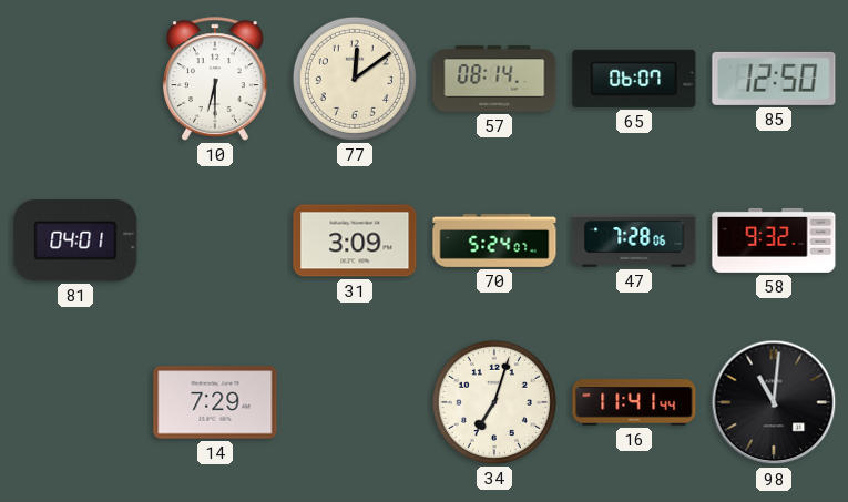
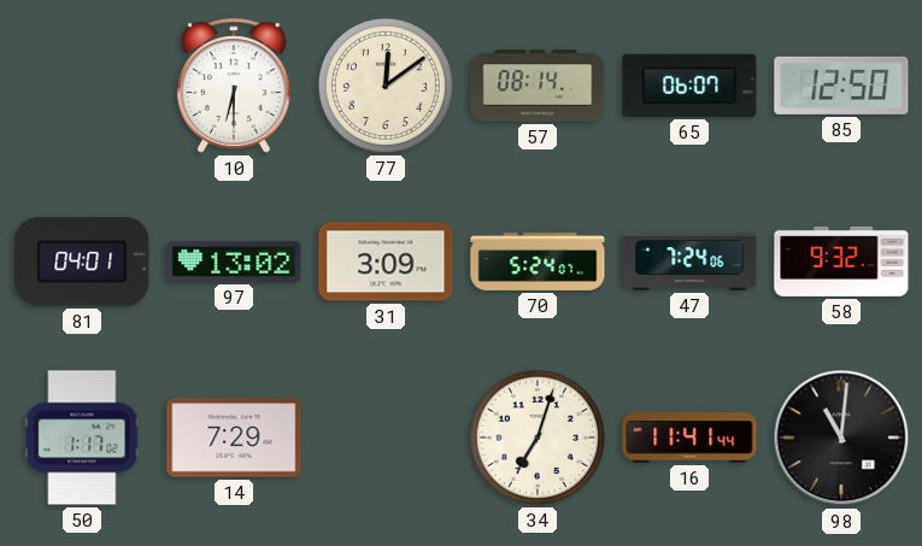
97: none -> 13:02
47: 7:28 -> 7:24
50: none -> 1:17
